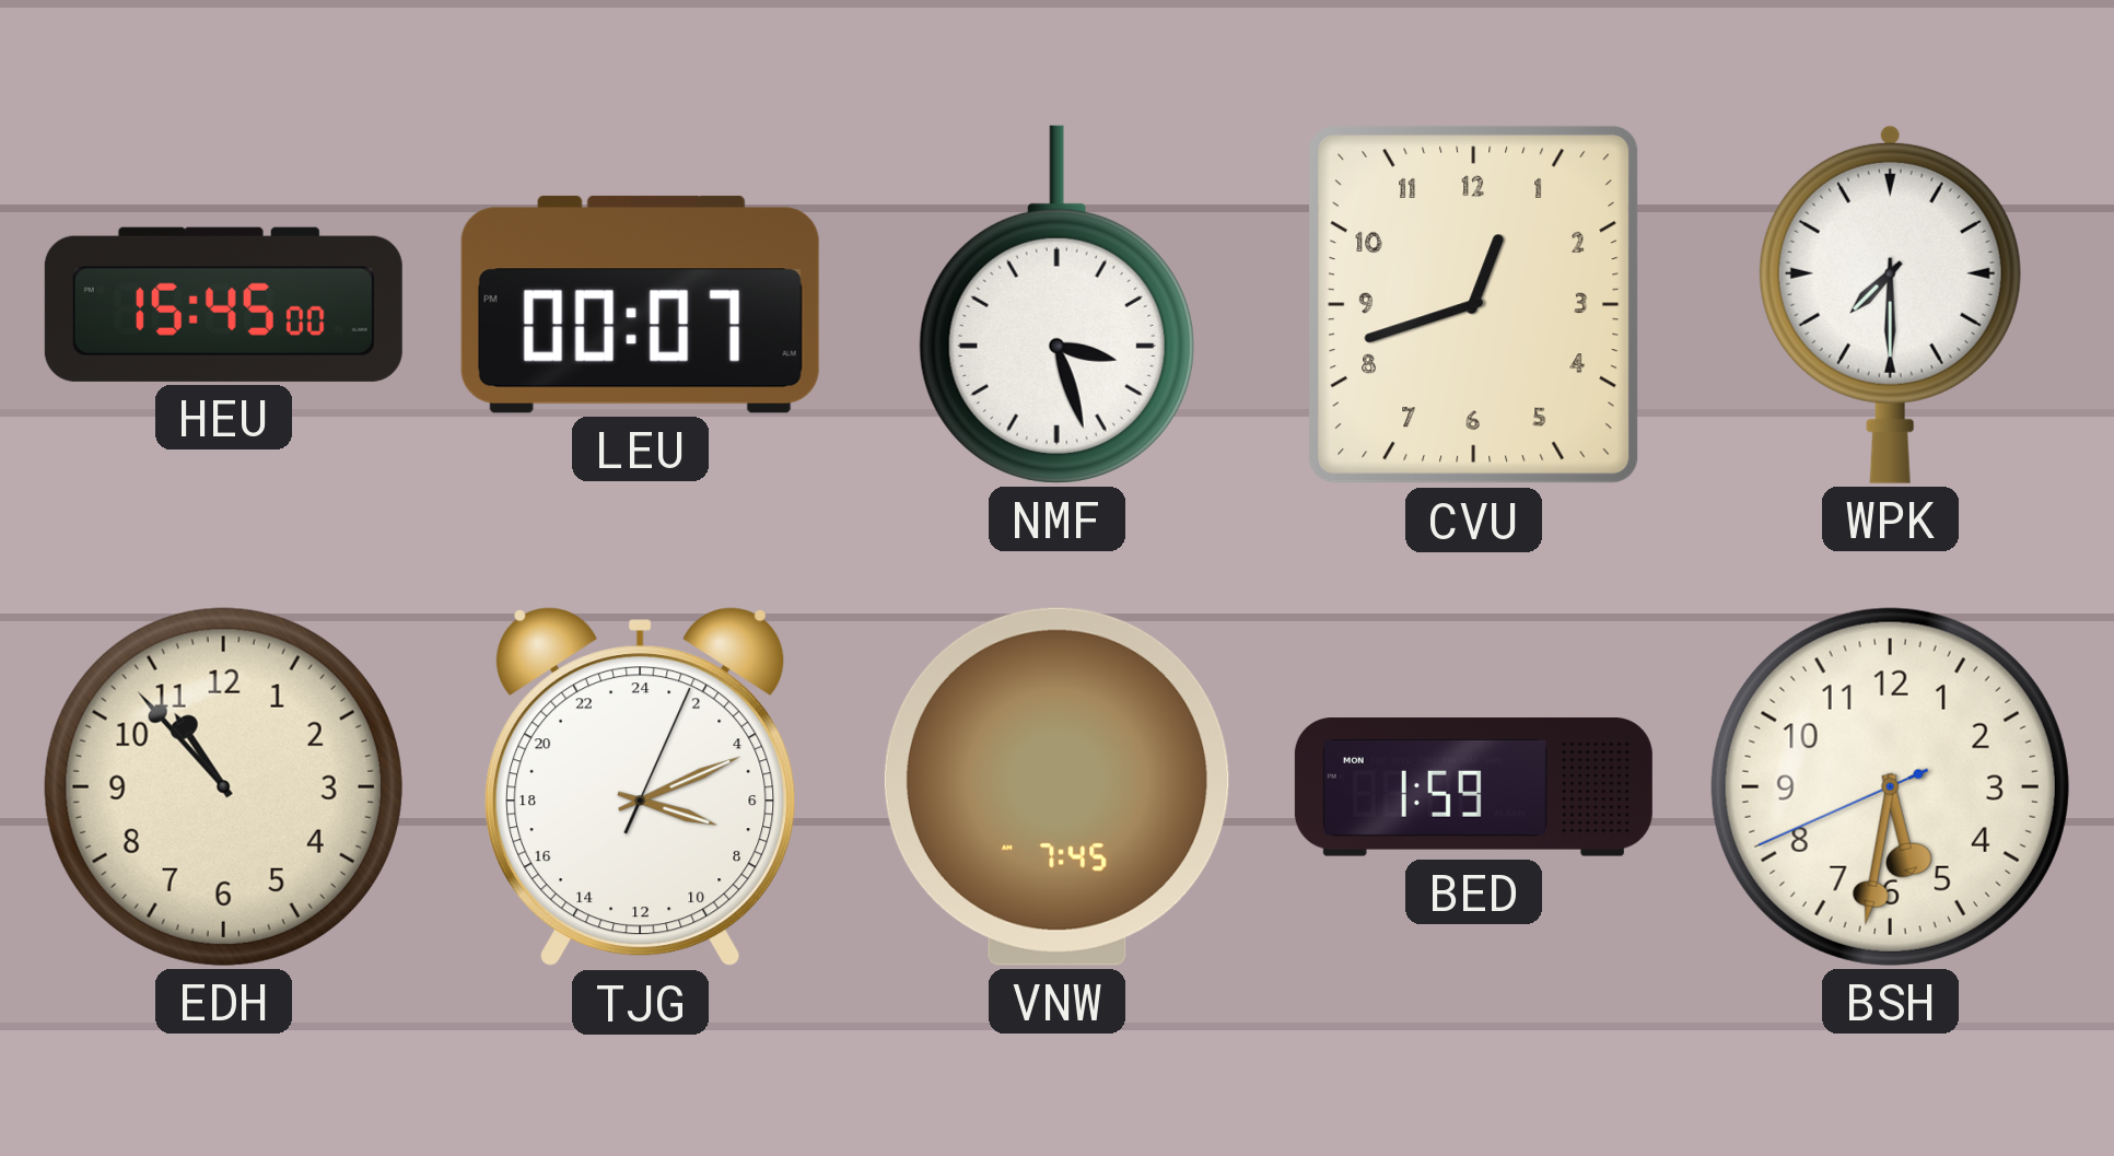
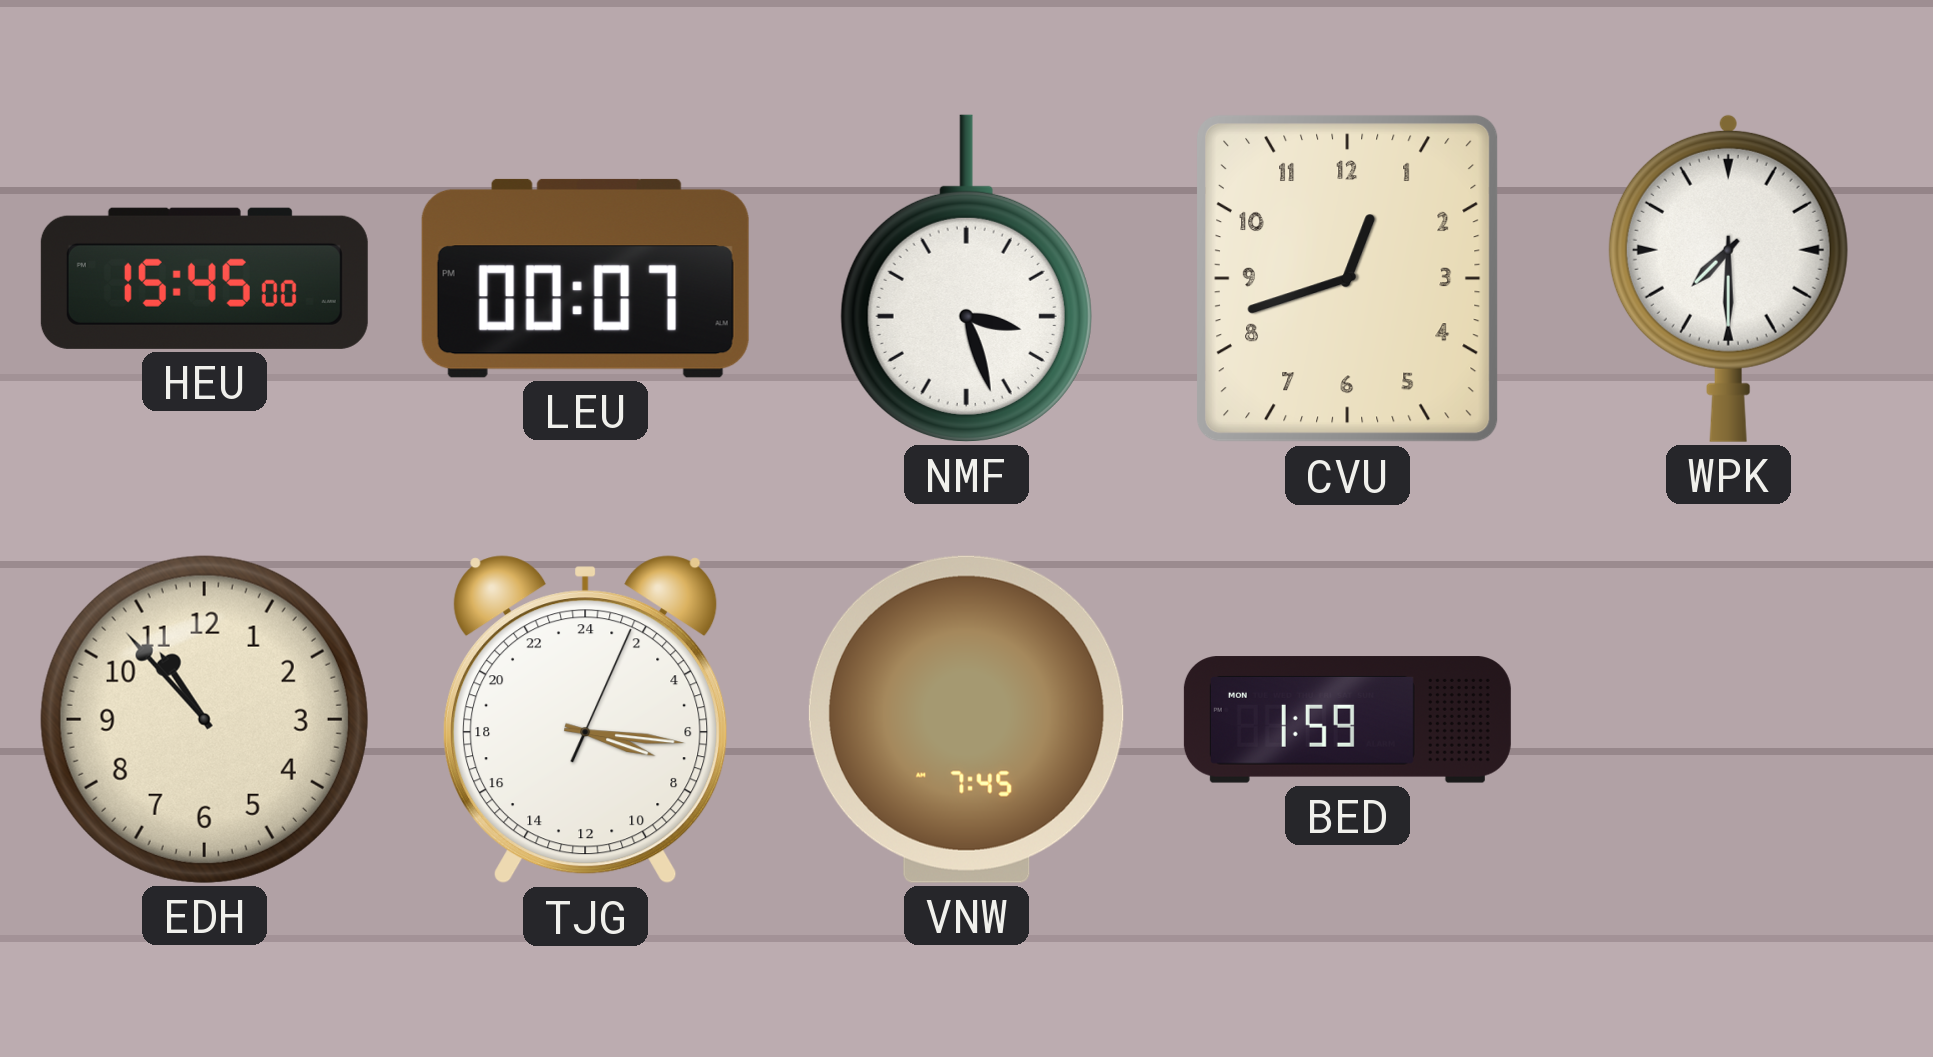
TJG: 7:11 -> 7:16
BSH: 5:31 -> none
